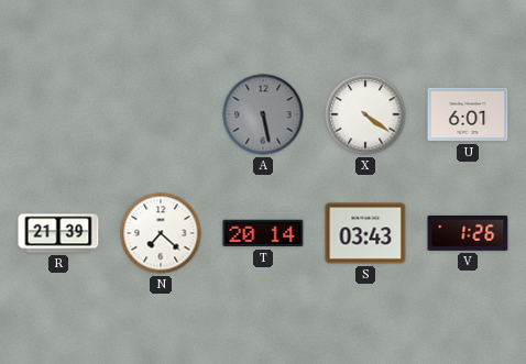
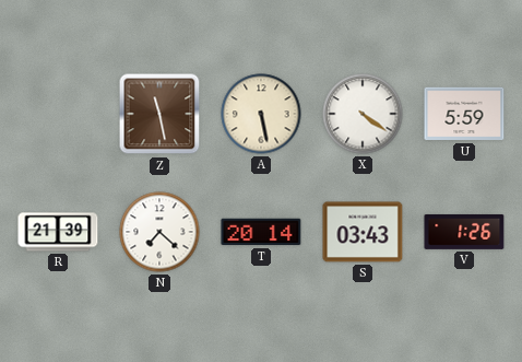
Z: none -> 11:28
A dial: grey -> cream
U: 6:01 -> 5:59
